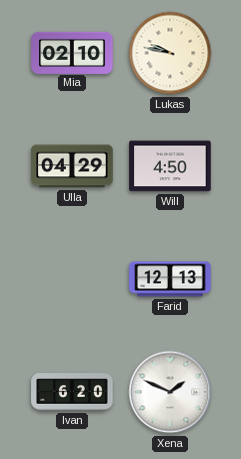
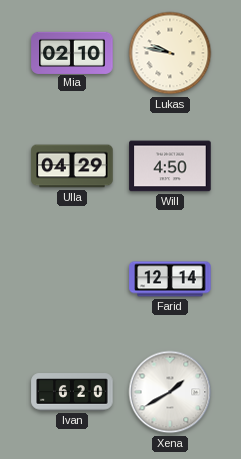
Farid: 12:13 -> 12:14
Xena: 1:49 -> 1:40
